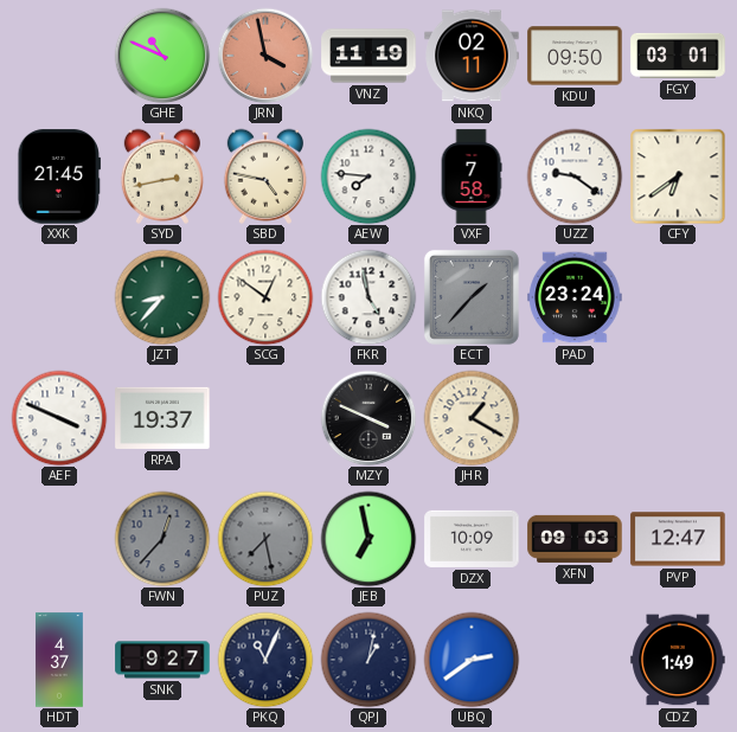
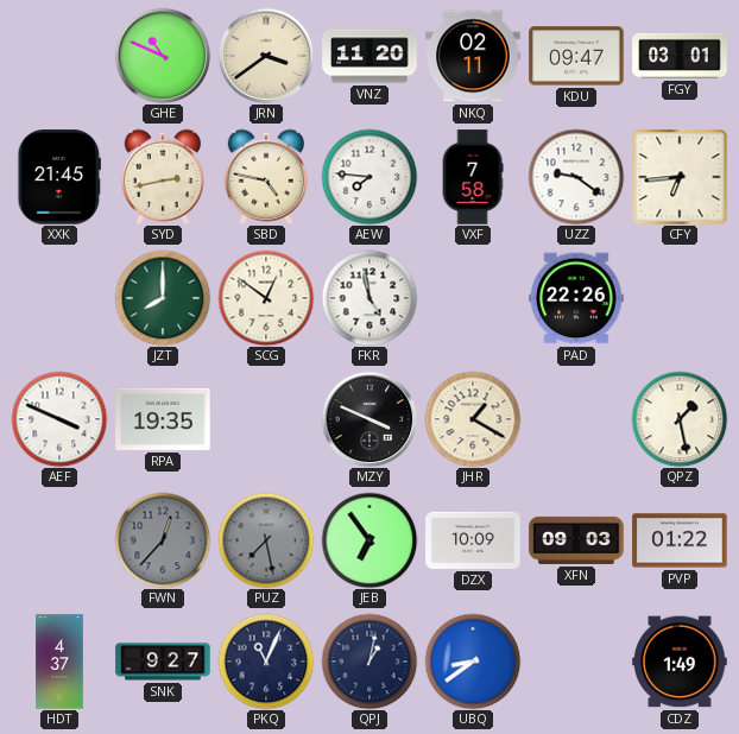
JRN: 3:58 -> 3:39
JRN dial: salmon -> cream
VNZ: 11:19 -> 11:20
KDU: 09:50 -> 09:47
CFY: 6:39 -> 6:44
JZT: 8:37 -> 8:00
ECT: 1:37 -> none
PAD: 23:24 -> 22:26
RPA: 19:37 -> 19:35
QPZ: none -> 1:28
JEB: 6:58 -> 6:54
PVP: 12:47 -> 01:22
UBQ: 2:39 -> 8:39
